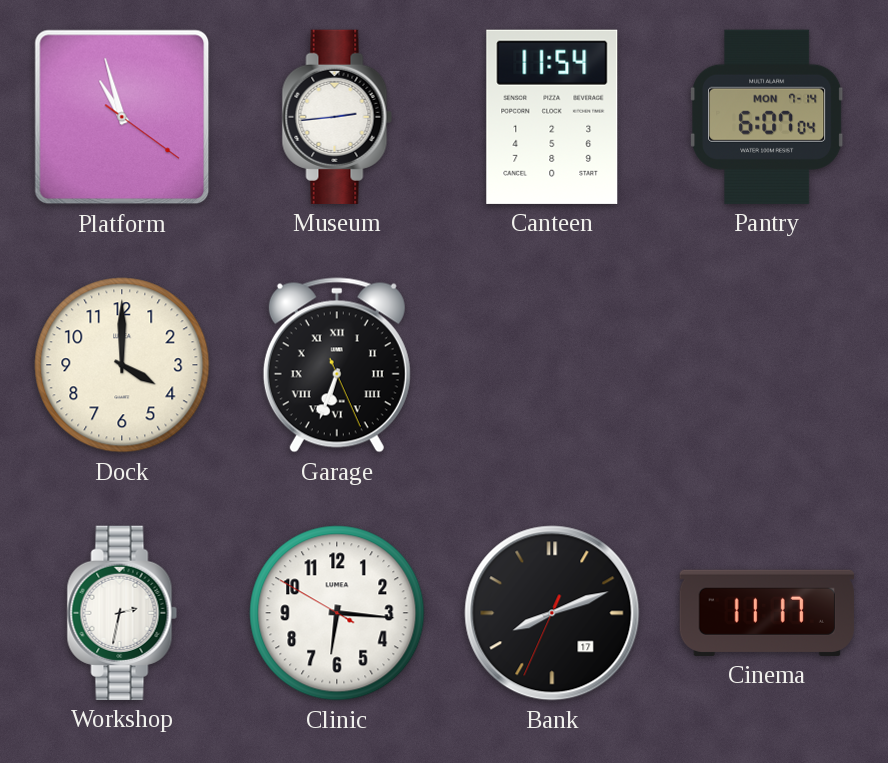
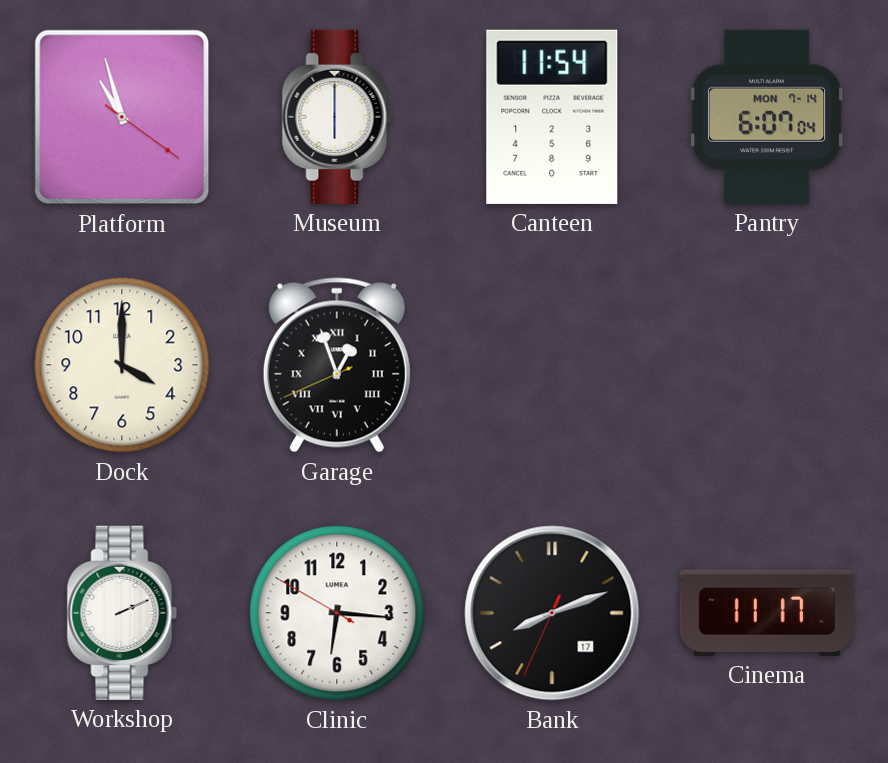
Museum: 2:44 -> 6:00
Garage: 6:33 -> 12:56
Workshop: 2:32 -> 2:11
